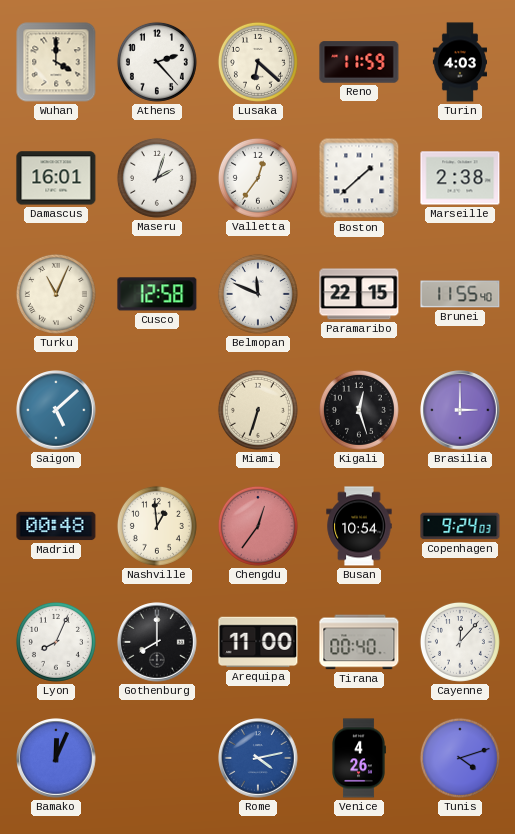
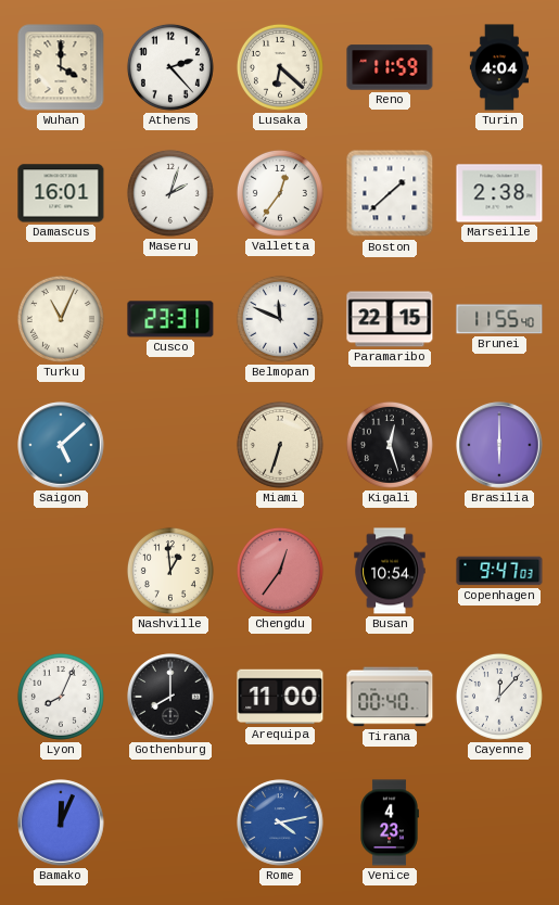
Turin: 4:03 -> 4:04
Cusco: 12:58 -> 23:31
Brasilia: 3:00 -> 6:00
Madrid: 00:48 -> none
Copenhagen: 9:24 -> 9:47
Venice: 4:26 -> 4:23
Tunis: 4:12 -> none
